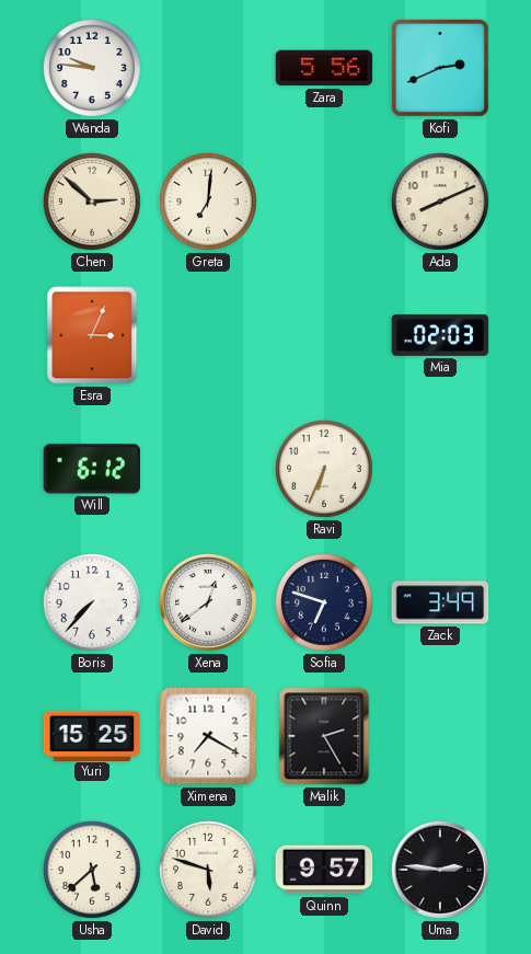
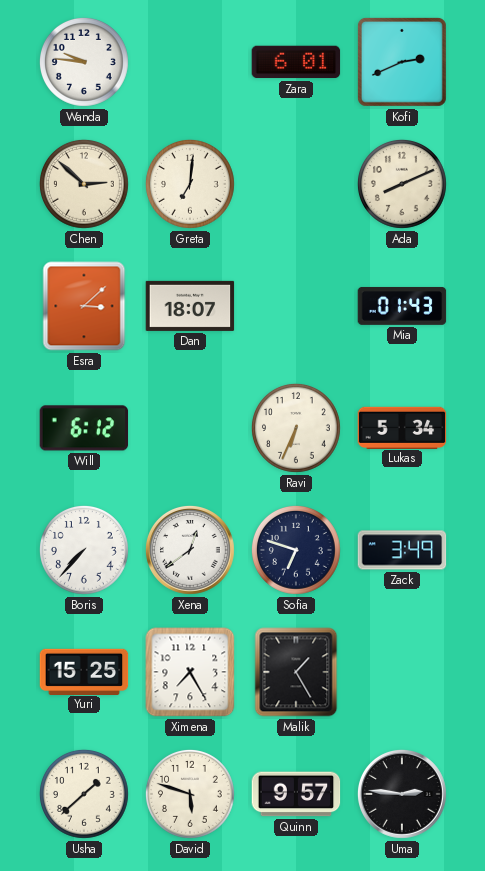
Zara: 5:56 -> 6:01
Esra: 3:04 -> 3:08
Dan: none -> 18:07
Mia: 02:03 -> 01:43
Lukas: none -> 5:34
Ximena: 7:20 -> 7:25
Malik: 2:25 -> 1:25
Usha: 5:38 -> 1:38
